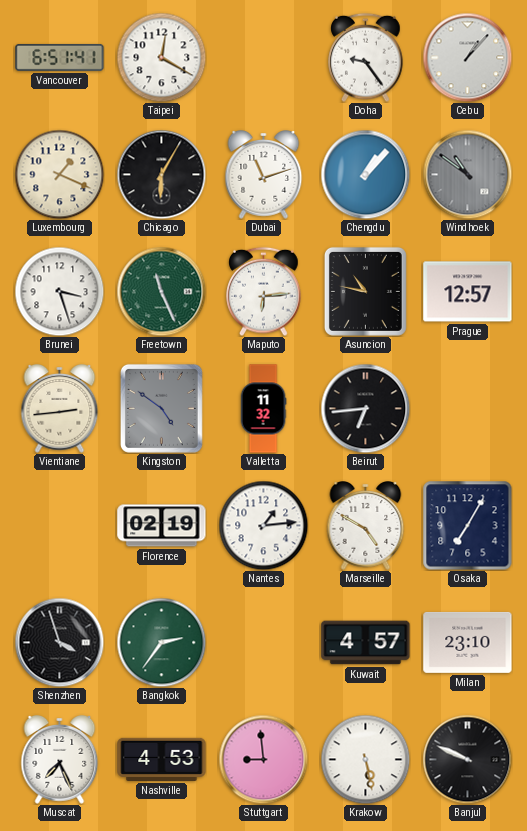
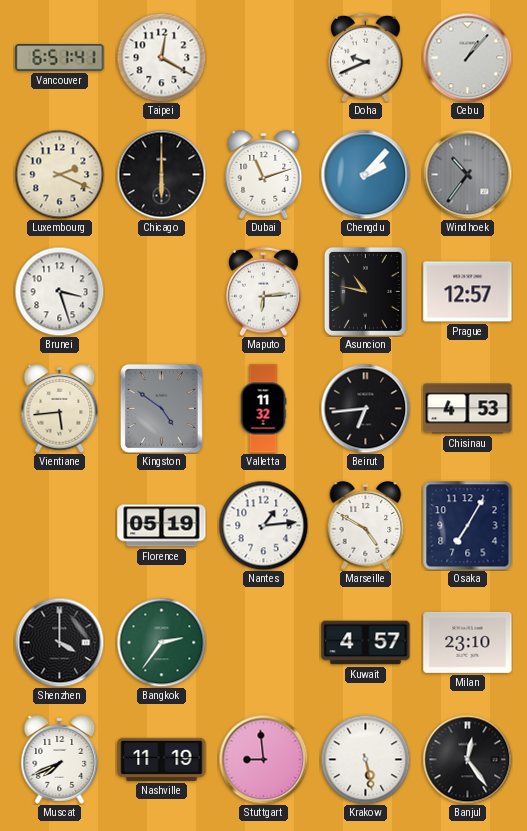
Doha: 9:24 -> 9:41
Luxembourg: 1:19 -> 2:19
Chicago: 6:05 -> 6:00
Chengdu: 1:07 -> 2:07
Windhoek: 10:51 -> 10:36
Freetown: 11:26 -> none
Vientiane: 2:44 -> 5:44
Chisinau: none -> 4:53
Florence: 02:19 -> 05:19
Shenzhen: 3:57 -> 4:00
Muscat: 7:26 -> 7:41
Nashville: 4:53 -> 11:19
Banjul: 9:49 -> 12:24
